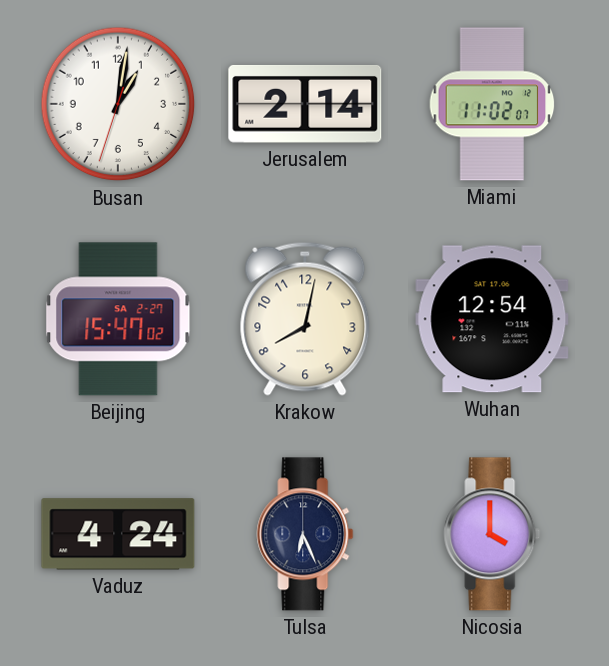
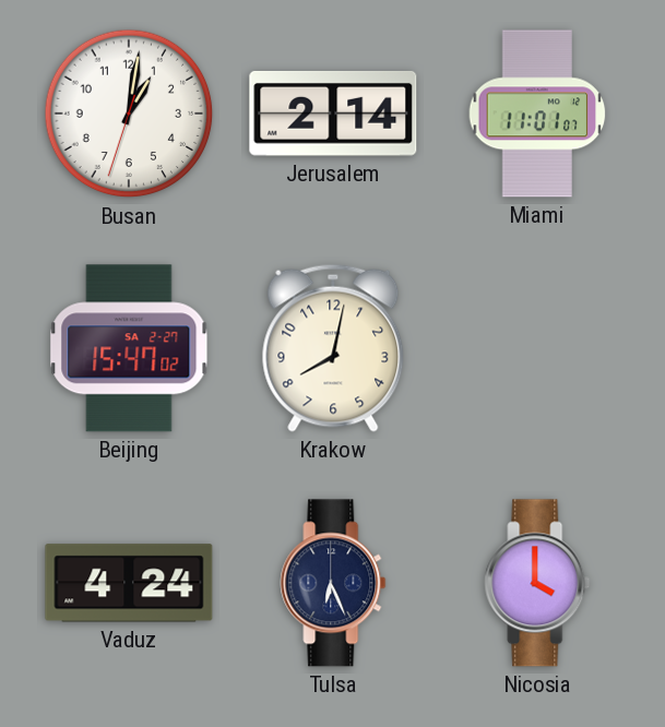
Miami: 11:02 -> 11:01
Wuhan: 12:54 -> none
